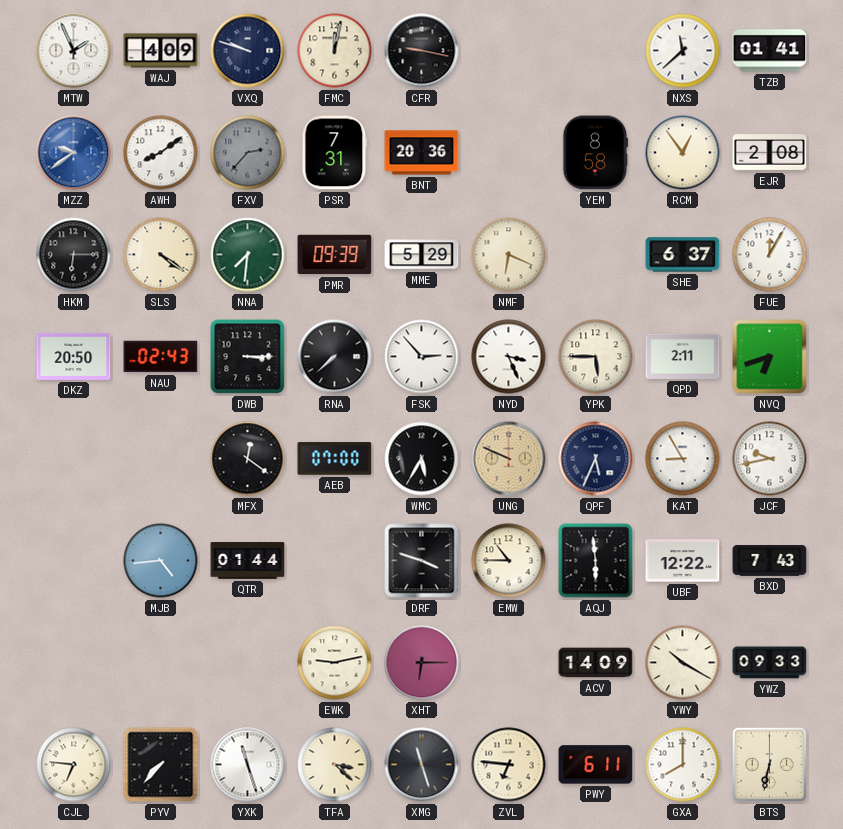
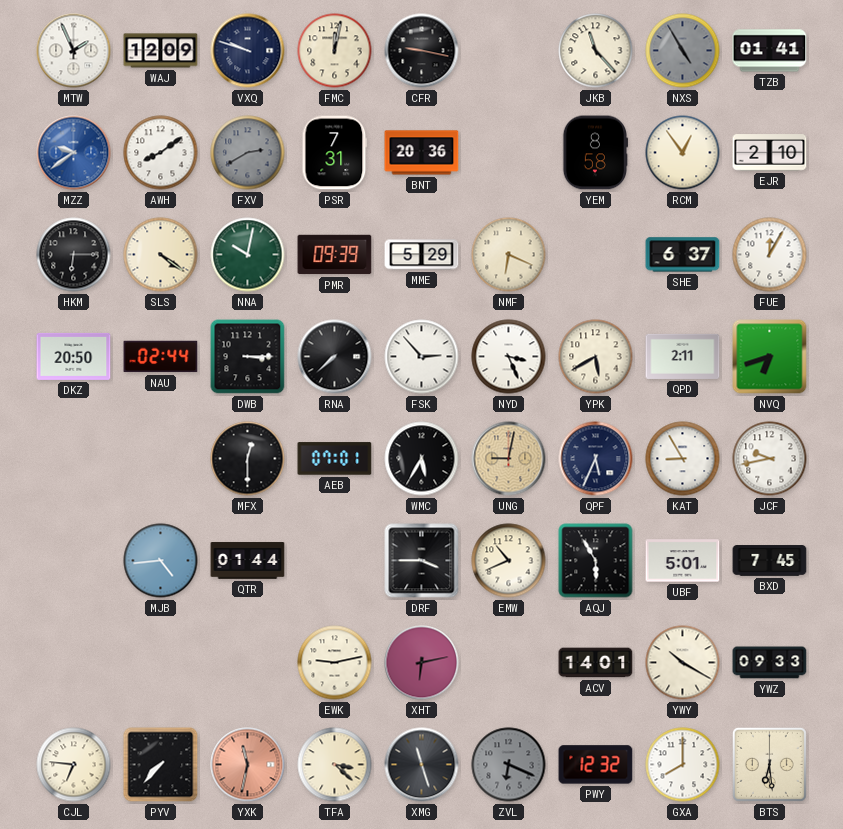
WAJ: 4:09 -> 12:09
JKB: none -> 11:23
NXS: 11:38 -> 4:55
NXS dial: white -> grey
FXV: 2:37 -> 2:40
EJR: 2:08 -> 2:10
NNA: 7:31 -> 10:02
NAU: 02:43 -> 02:44
YPK: 5:45 -> 5:40
MFX: 12:21 -> 12:30
AEB: 07:00 -> 07:01
UNG: 9:49 -> 9:02
DRF: 3:48 -> 3:45
EMW: 10:45 -> 10:41
AQJ: 5:59 -> 5:55
UBF: 12:22 -> 5:01
BXD: 7:43 -> 7:45
XHT: 6:15 -> 6:13
ACV: 14:09 -> 14:01
YXK: 11:27 -> 11:32
YXK dial: white -> salmon
ZVL: 6:46 -> 6:19
ZVL dial: cream -> grey
PWY: 6:11 -> 12:32
BTS: 6:32 -> 6:29
